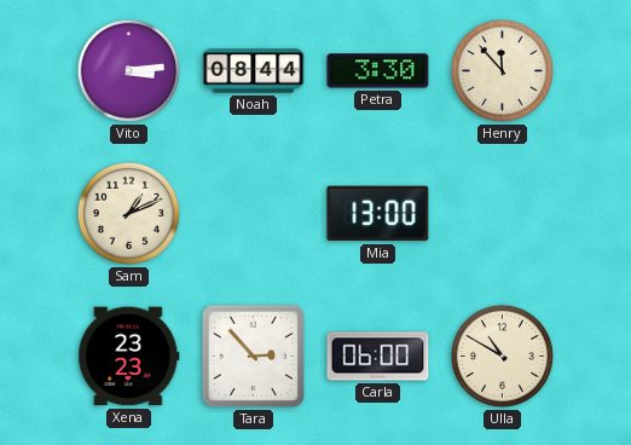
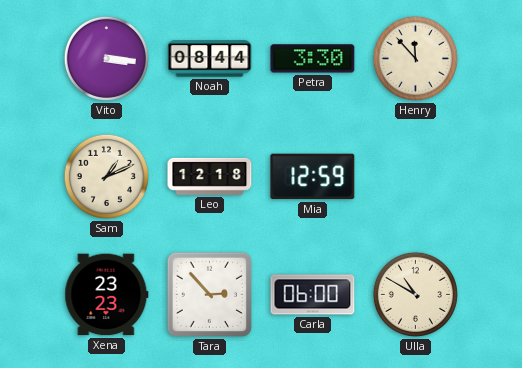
Vito: 3:14 -> 3:16
Leo: none -> 12:18
Mia: 13:00 -> 12:59
